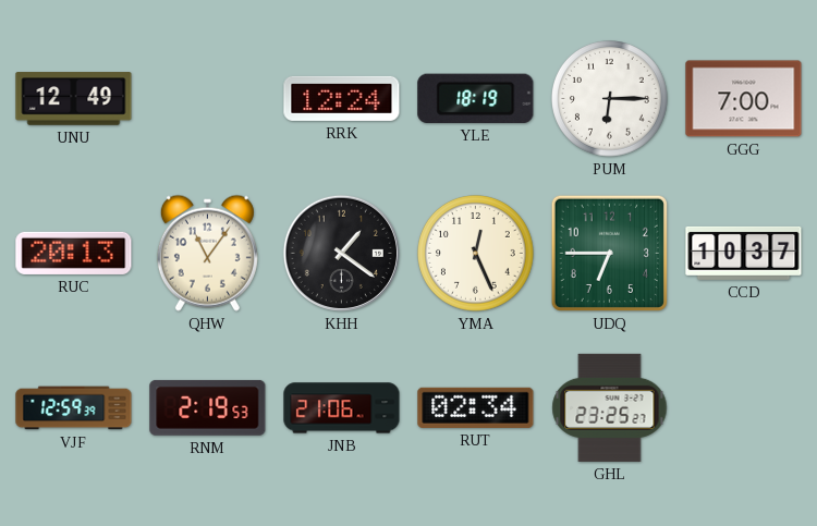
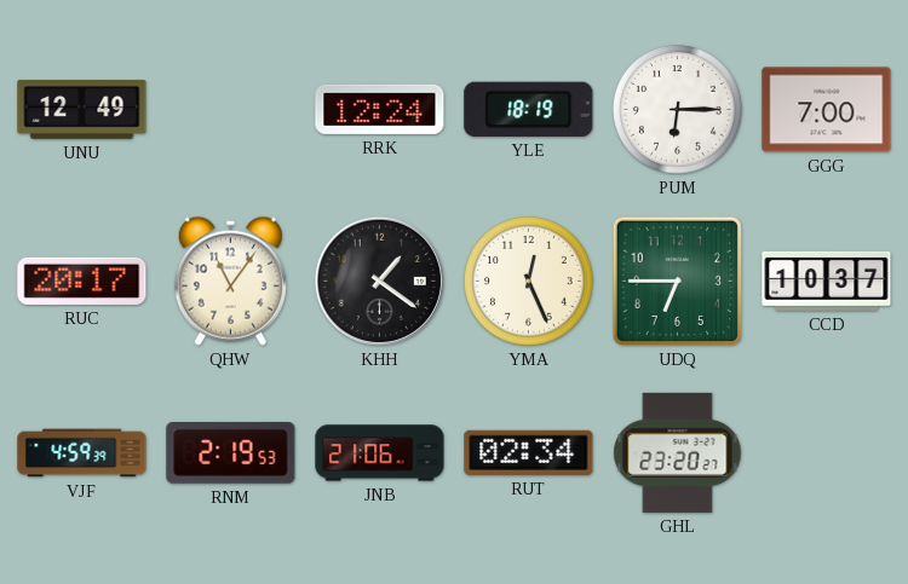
RUC: 20:13 -> 20:17
VJF: 12:59 -> 4:59
GHL: 23:25 -> 23:20
